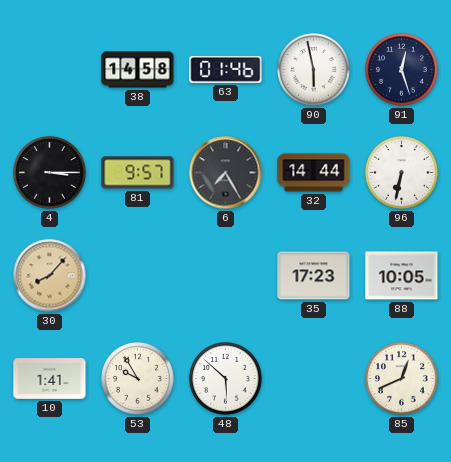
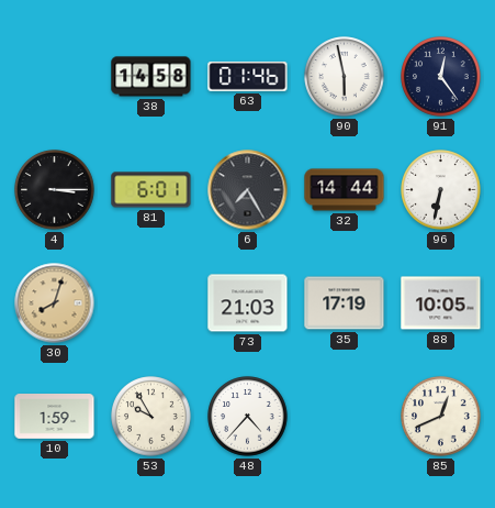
91: 12:27 -> 12:24
81: 9:57 -> 6:01
30: 8:07 -> 8:03
73: none -> 21:03
35: 17:23 -> 17:19
10: 1:41 -> 1:59
48: 5:52 -> 4:37
